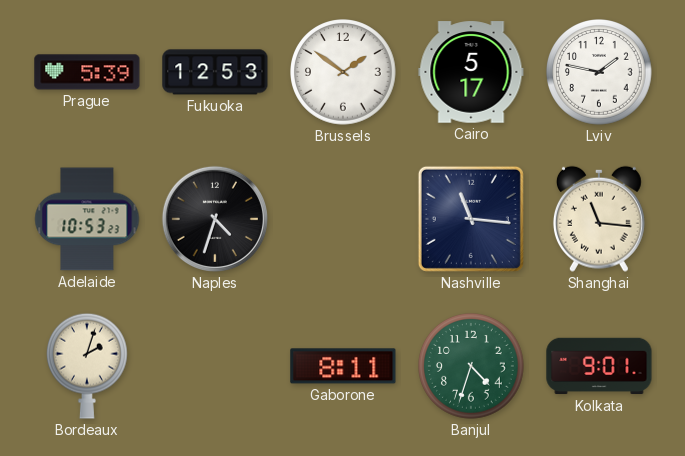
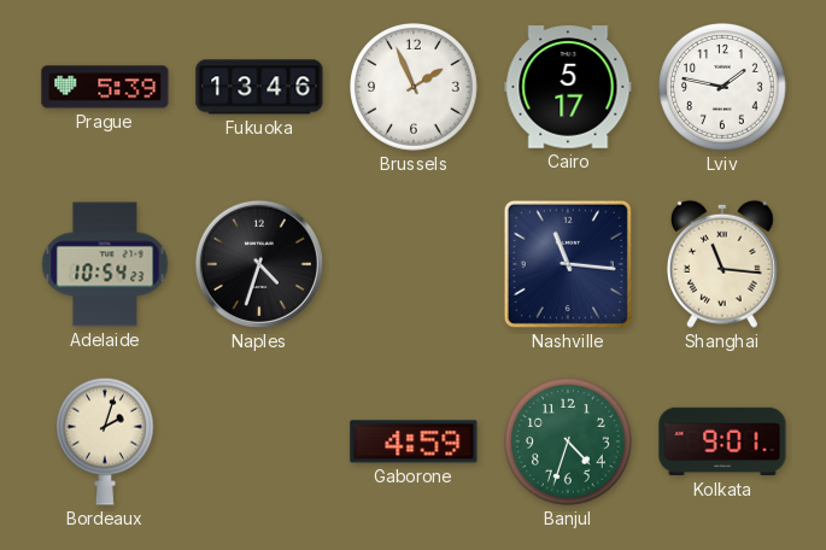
Fukuoka: 12:53 -> 13:46
Brussels: 1:51 -> 1:56
Adelaide: 10:53 -> 10:54
Gaborone: 8:11 -> 4:59
